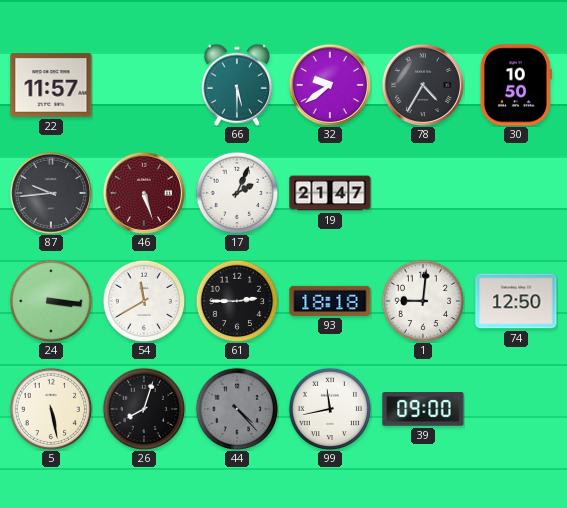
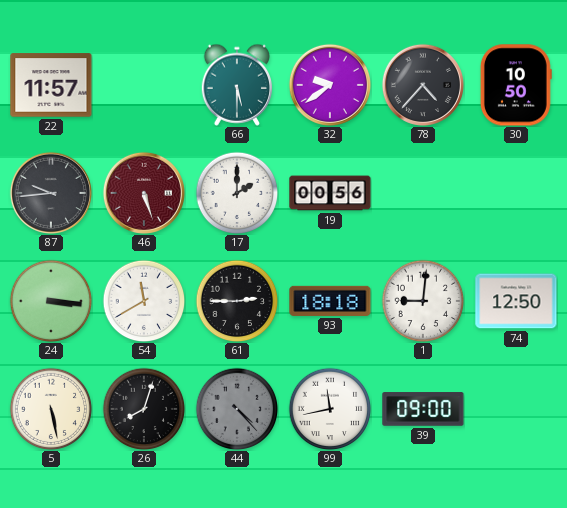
78: 4:35 -> 4:37
17: 2:04 -> 2:00
19: 21:47 -> 00:56
